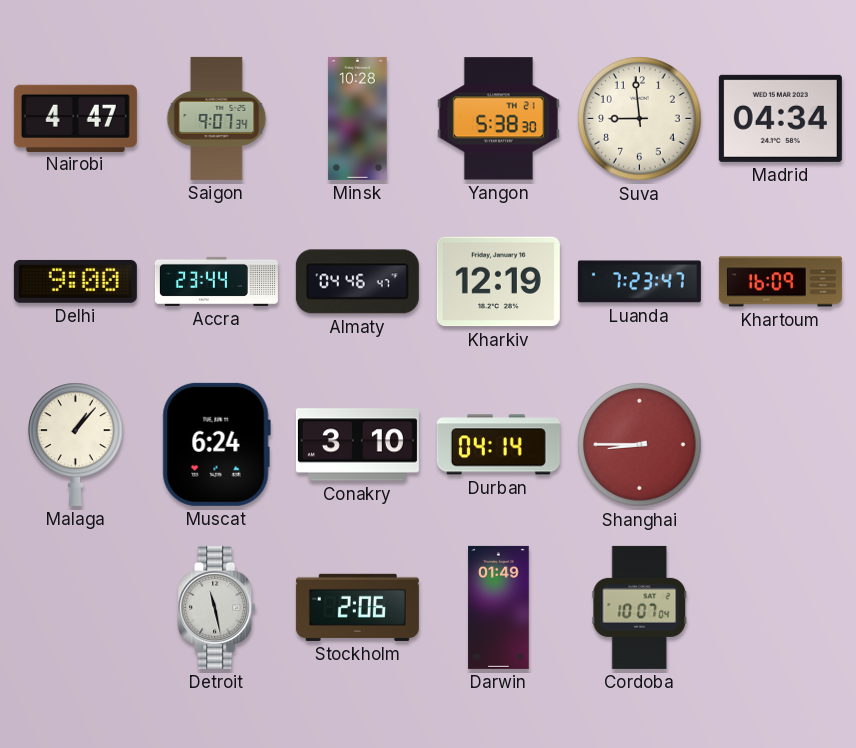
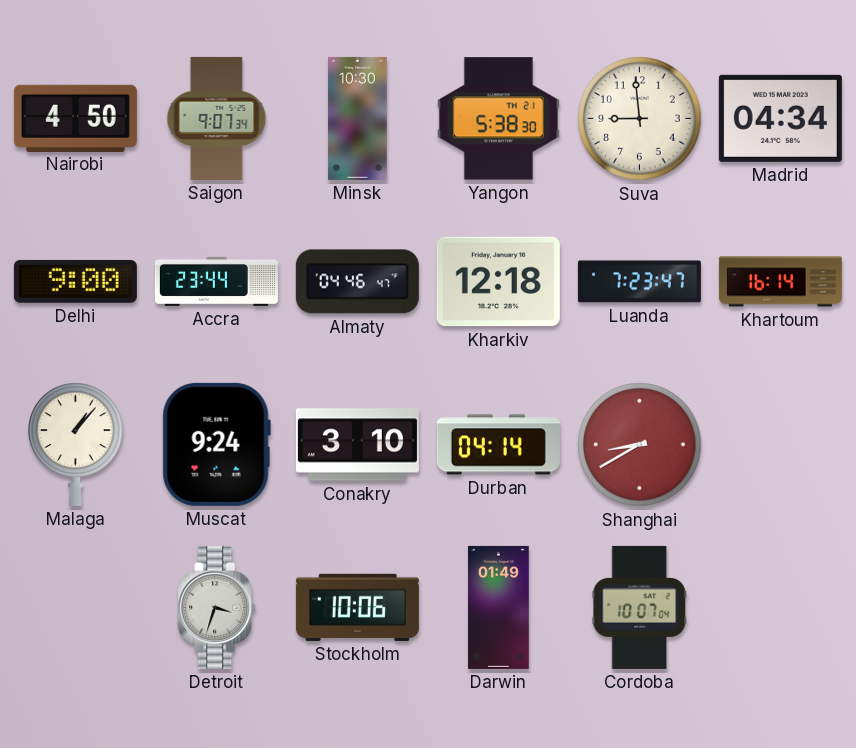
Nairobi: 4:47 -> 4:50
Minsk: 10:28 -> 10:30
Kharkiv: 12:19 -> 12:18
Khartoum: 16:09 -> 16:14
Muscat: 6:24 -> 9:24
Shanghai: 8:45 -> 8:40
Detroit: 11:28 -> 3:33
Stockholm: 2:06 -> 10:06
